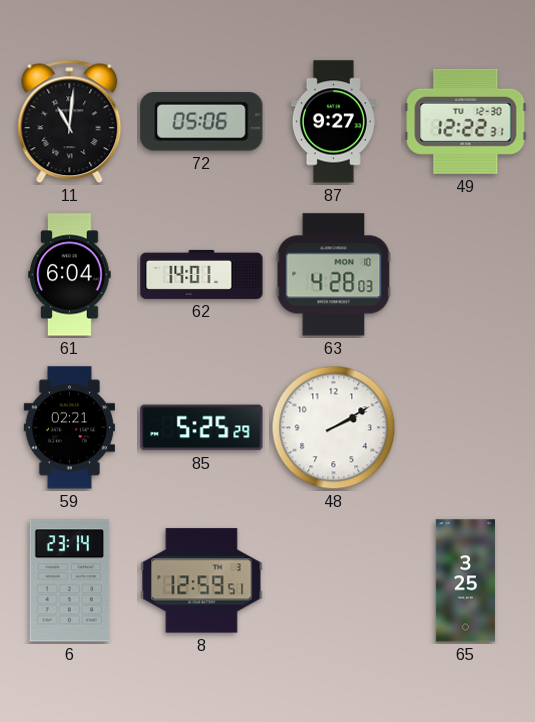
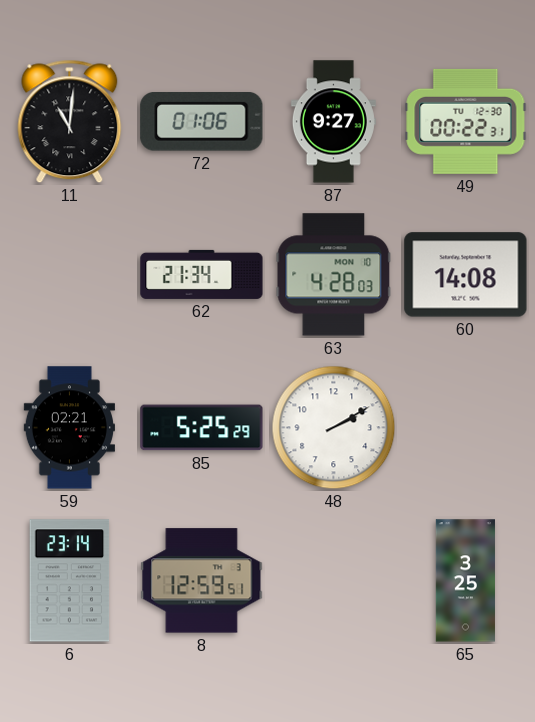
72: 05:06 -> 01:06
49: 12:22 -> 00:22
61: 6:04 -> none
62: 14:01 -> 21:34
60: none -> 14:08
